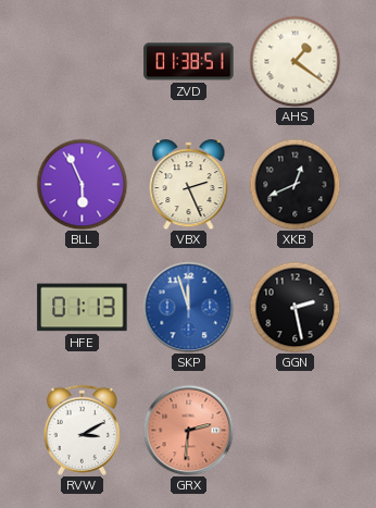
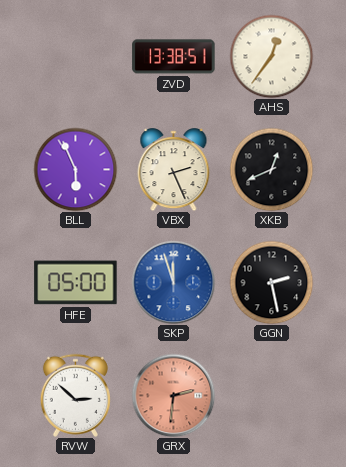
ZVD: 01:38 -> 13:38
AHS: 1:21 -> 12:36
HFE: 01:13 -> 05:00
RVW: 3:10 -> 2:52
